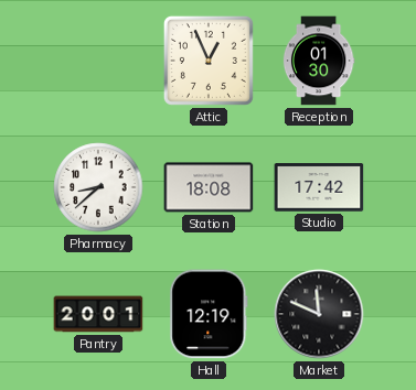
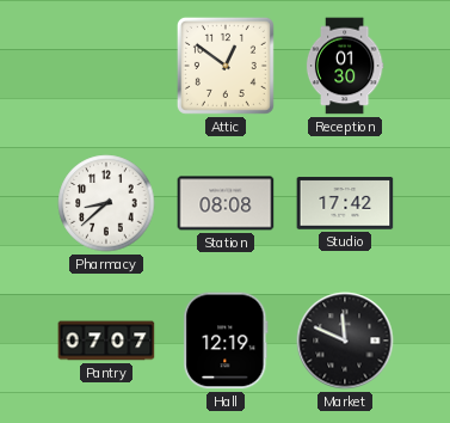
Attic: 12:56 -> 12:51
Station: 18:08 -> 08:08
Pantry: 20:01 -> 07:07
